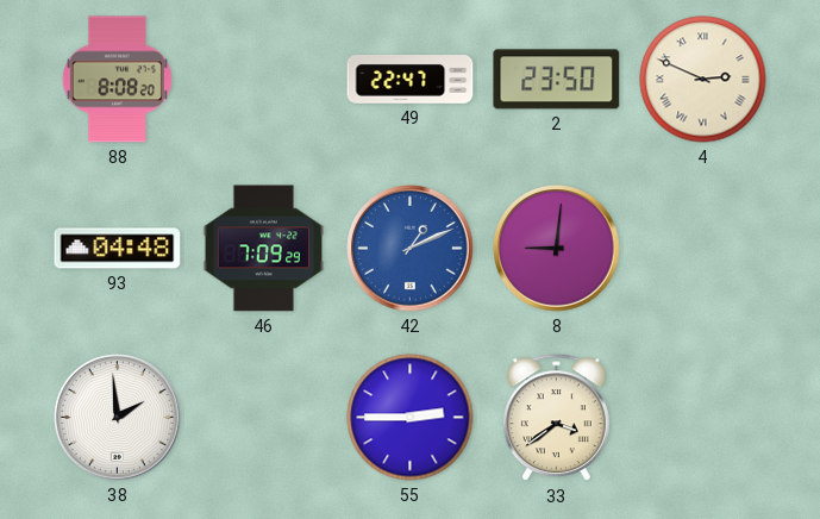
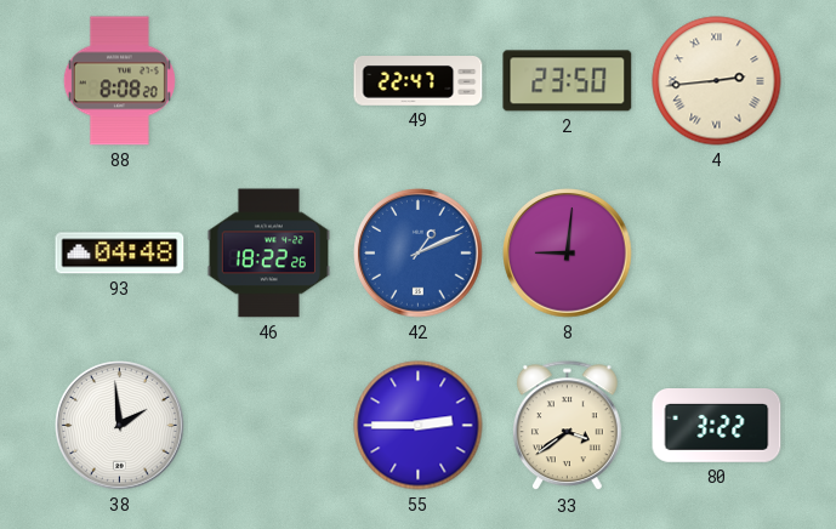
4: 2:49 -> 2:44
46: 7:09 -> 18:22
80: none -> 3:22
